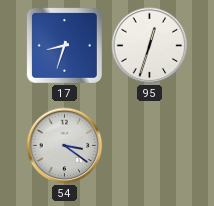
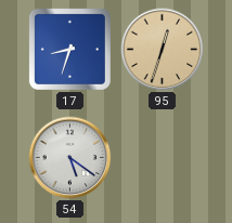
95 dial: white -> champagne
54: 3:21 -> 5:21
